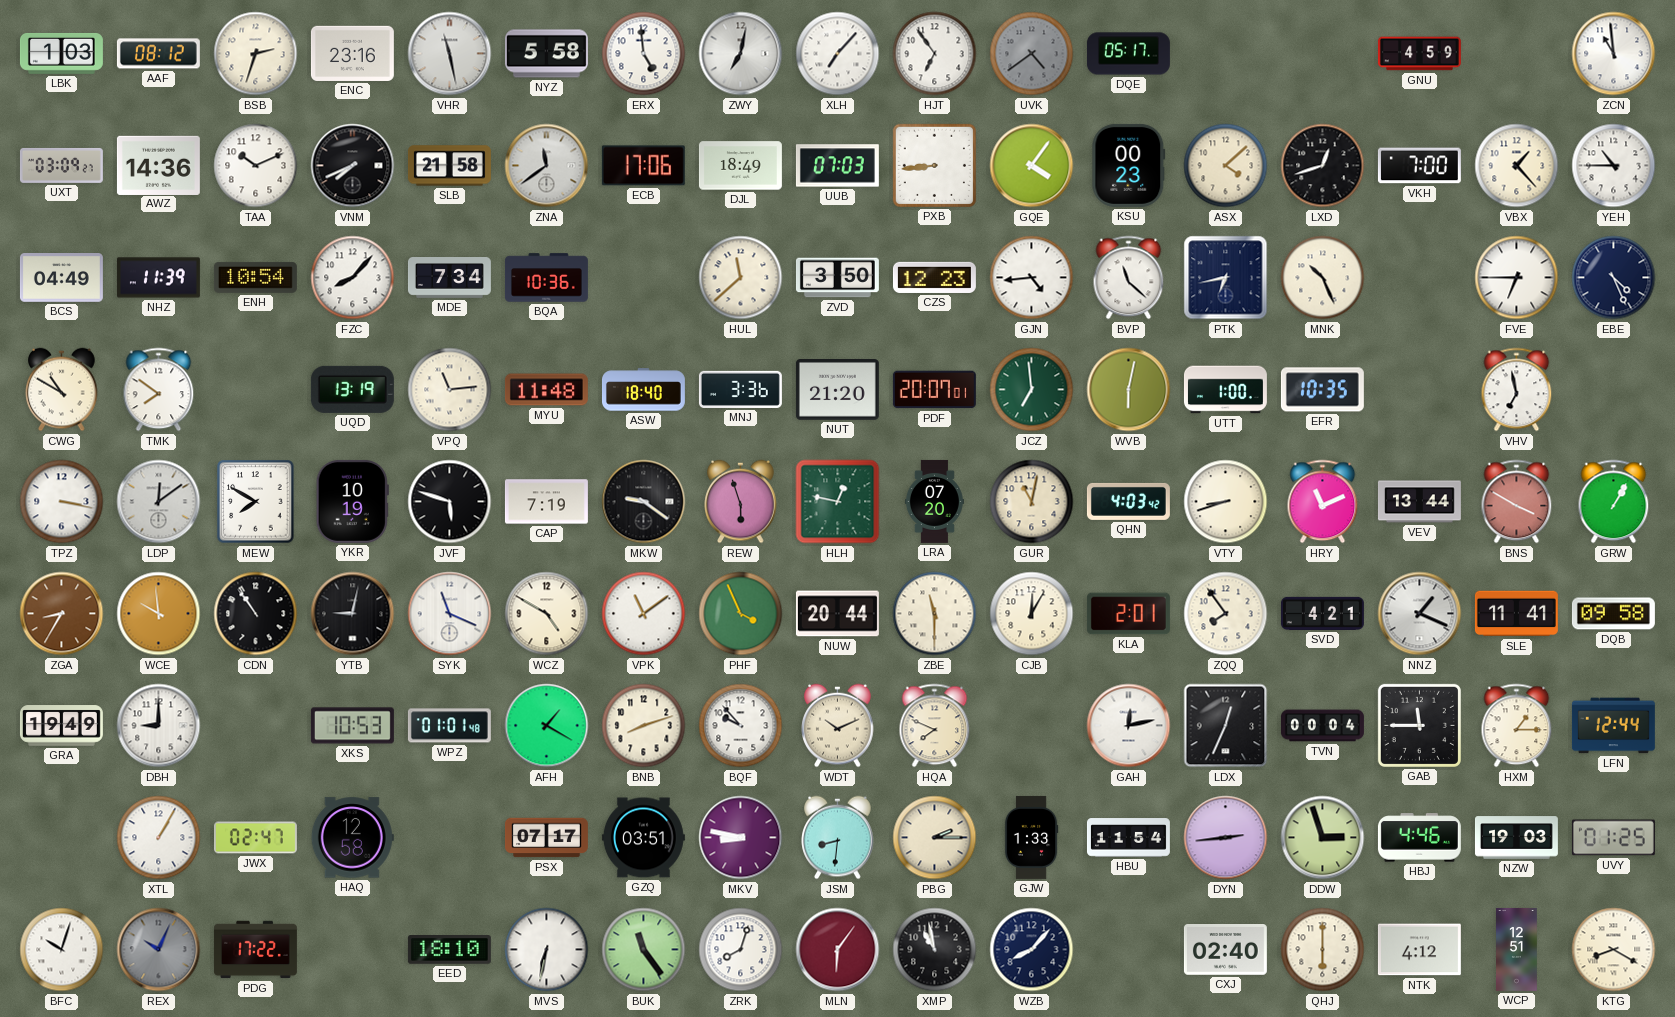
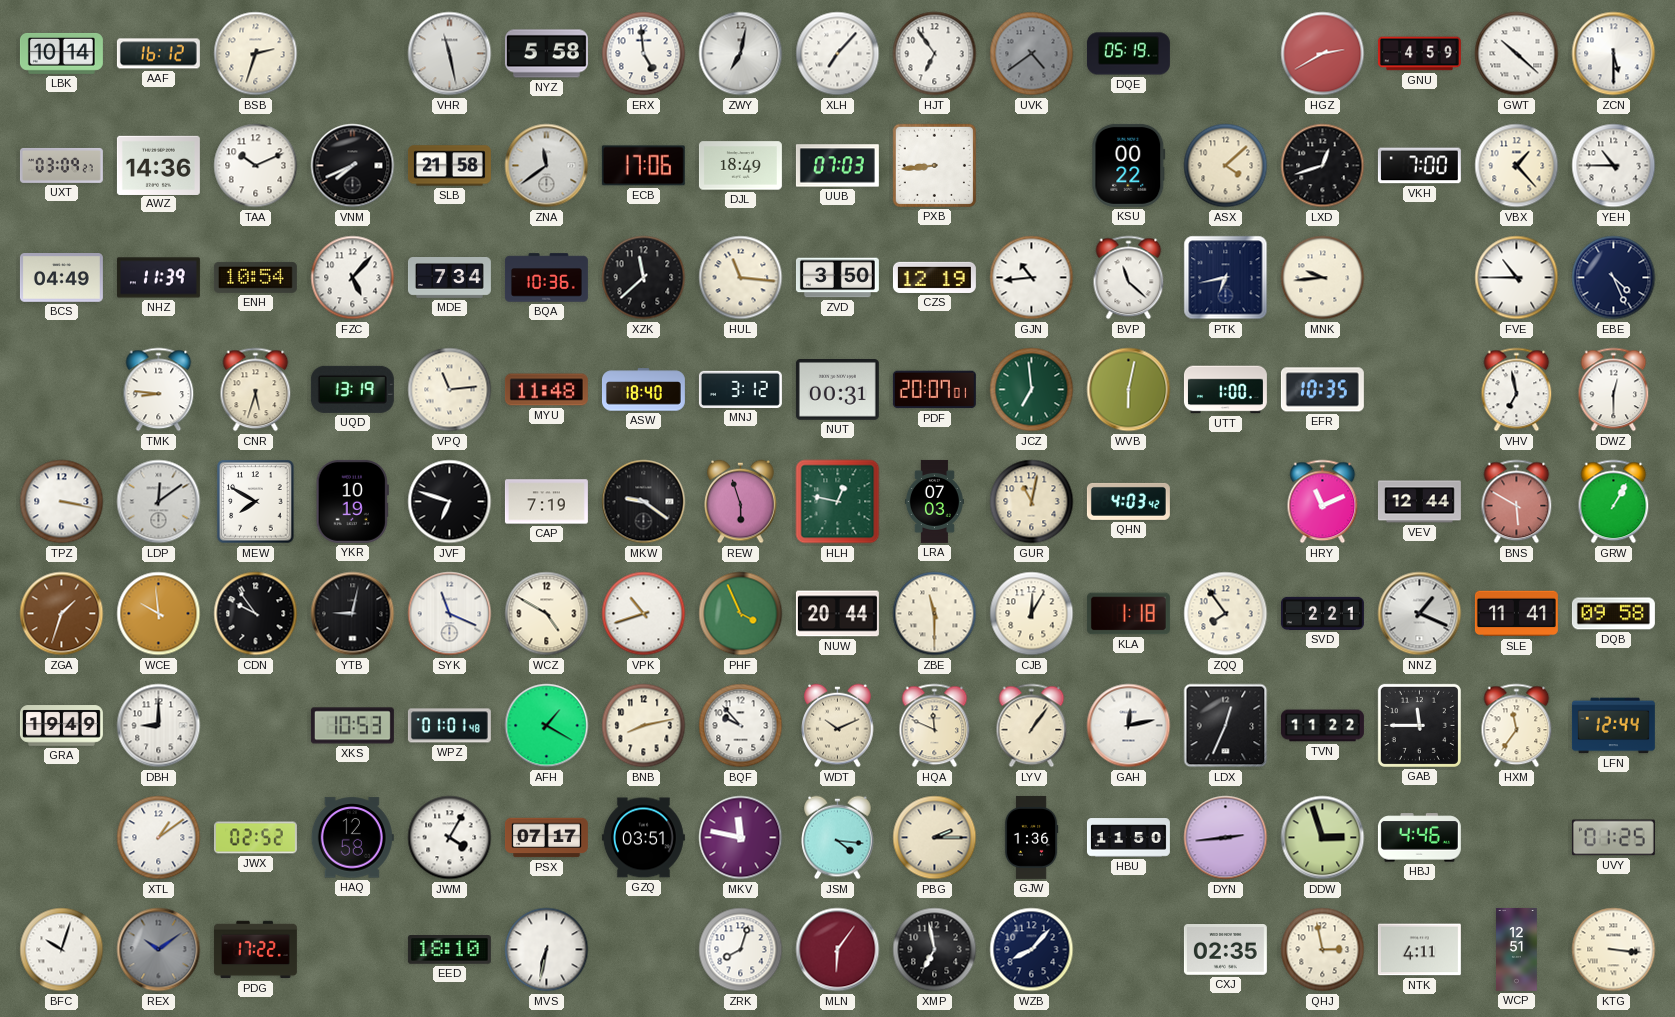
LBK: 1:03 -> 10:14
AAF: 08:12 -> 16:12
ENC: 23:16 -> none
DQE: 05:17 -> 05:19
HGZ: none -> 2:40
GWT: none -> 10:22
ZCN: 10:59 -> 5:30
GQE: 4:06 -> none
KSU: 00:23 -> 00:22
FZC: 8:07 -> 5:07
XZK: none -> 11:38
HUL: 11:38 -> 11:16
CZS: 12:23 -> 12:19
GJN: 4:44 -> 10:44
MNK: 10:26 -> 9:44
FVE: 6:45 -> 10:45
CWG: 10:50 -> none
TMK: 7:51 -> 8:46
CNR: none -> 5:33
MNJ: 3:36 -> 3:12
NUT: 21:20 -> 00:31
DWZ: none -> 12:30
JVF: 5:48 -> 6:48
LRA: 07:20 -> 07:03
VTY: 8:42 -> none
VEV: 13:44 -> 12:44
BNS: 3:50 -> 5:50
ZGA: 8:35 -> 1:33
CDN: 10:54 -> 9:54
VPK: 11:09 -> 10:42
KLA: 2:01 -> 1:18
SVD: 4:21 -> 2:21
BNB: 8:12 -> 8:13
HQA: 7:49 -> 11:49
LYV: none -> 1:06
TVN: 00:04 -> 11:22
HXM: 1:15 -> 11:36
XTL: 1:05 -> 1:09
JWX: 02:47 -> 02:52
JWM: none -> 4:05
MKV: 8:47 -> 11:47
JSM: 8:31 -> 4:16
GJW: 1:33 -> 1:36
HBU: 11:54 -> 11:50
NZW: 19:03 -> none
REX: 10:04 -> 10:09
BUK: 11:24 -> none
XMP: 10:58 -> 6:58
CXJ: 02:40 -> 02:35
QHJ: 6:00 -> 2:58
NTK: 4:12 -> 4:11
KTG: 8:20 -> 3:16
